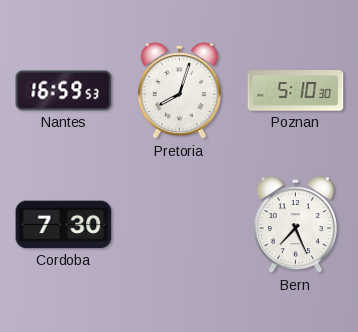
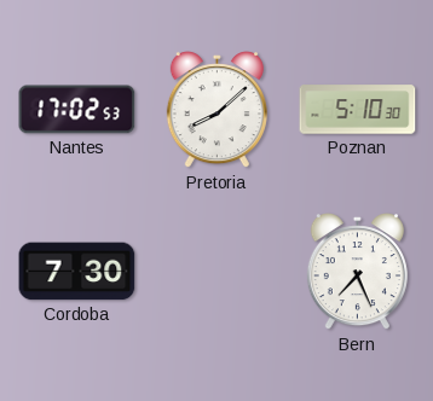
Nantes: 16:59 -> 17:02
Pretoria: 8:03 -> 8:08
